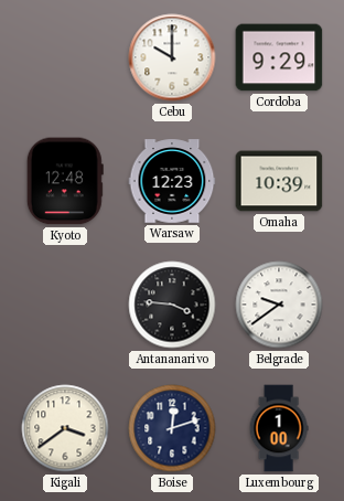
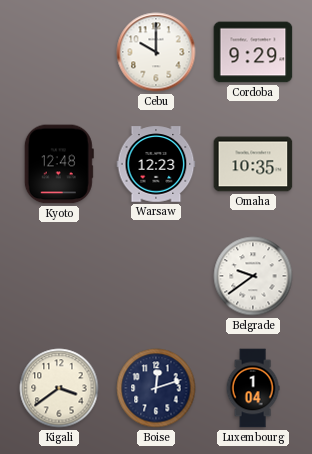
Omaha: 10:39 -> 10:35
Antananarivo: 3:46 -> none
Luxembourg: 1:00 -> 1:04
